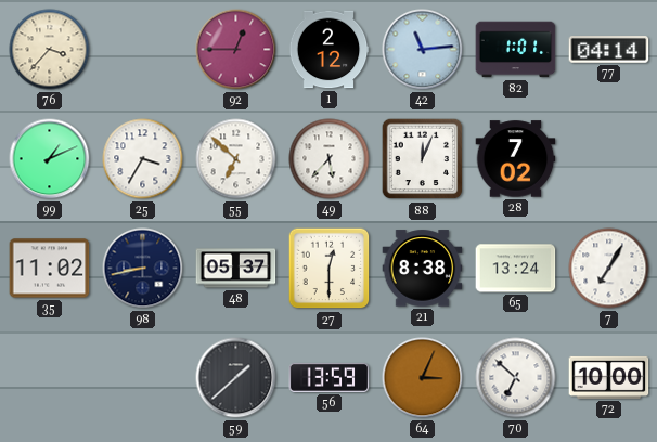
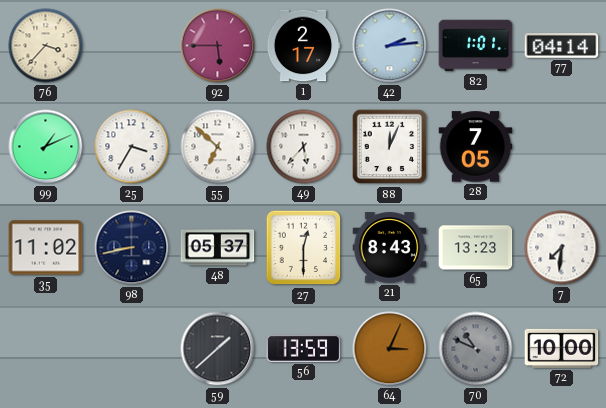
92: 12:45 -> 5:45
1: 2:12 -> 2:17
42: 11:14 -> 2:14
28: 7:02 -> 7:05
21: 8:38 -> 8:43
65: 13:24 -> 13:23
7: 7:05 -> 7:31
70: 6:52 -> 10:49
70 dial: white -> grey
